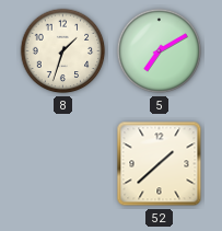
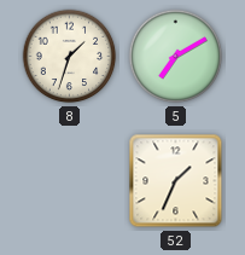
52: 1:38 -> 1:34
